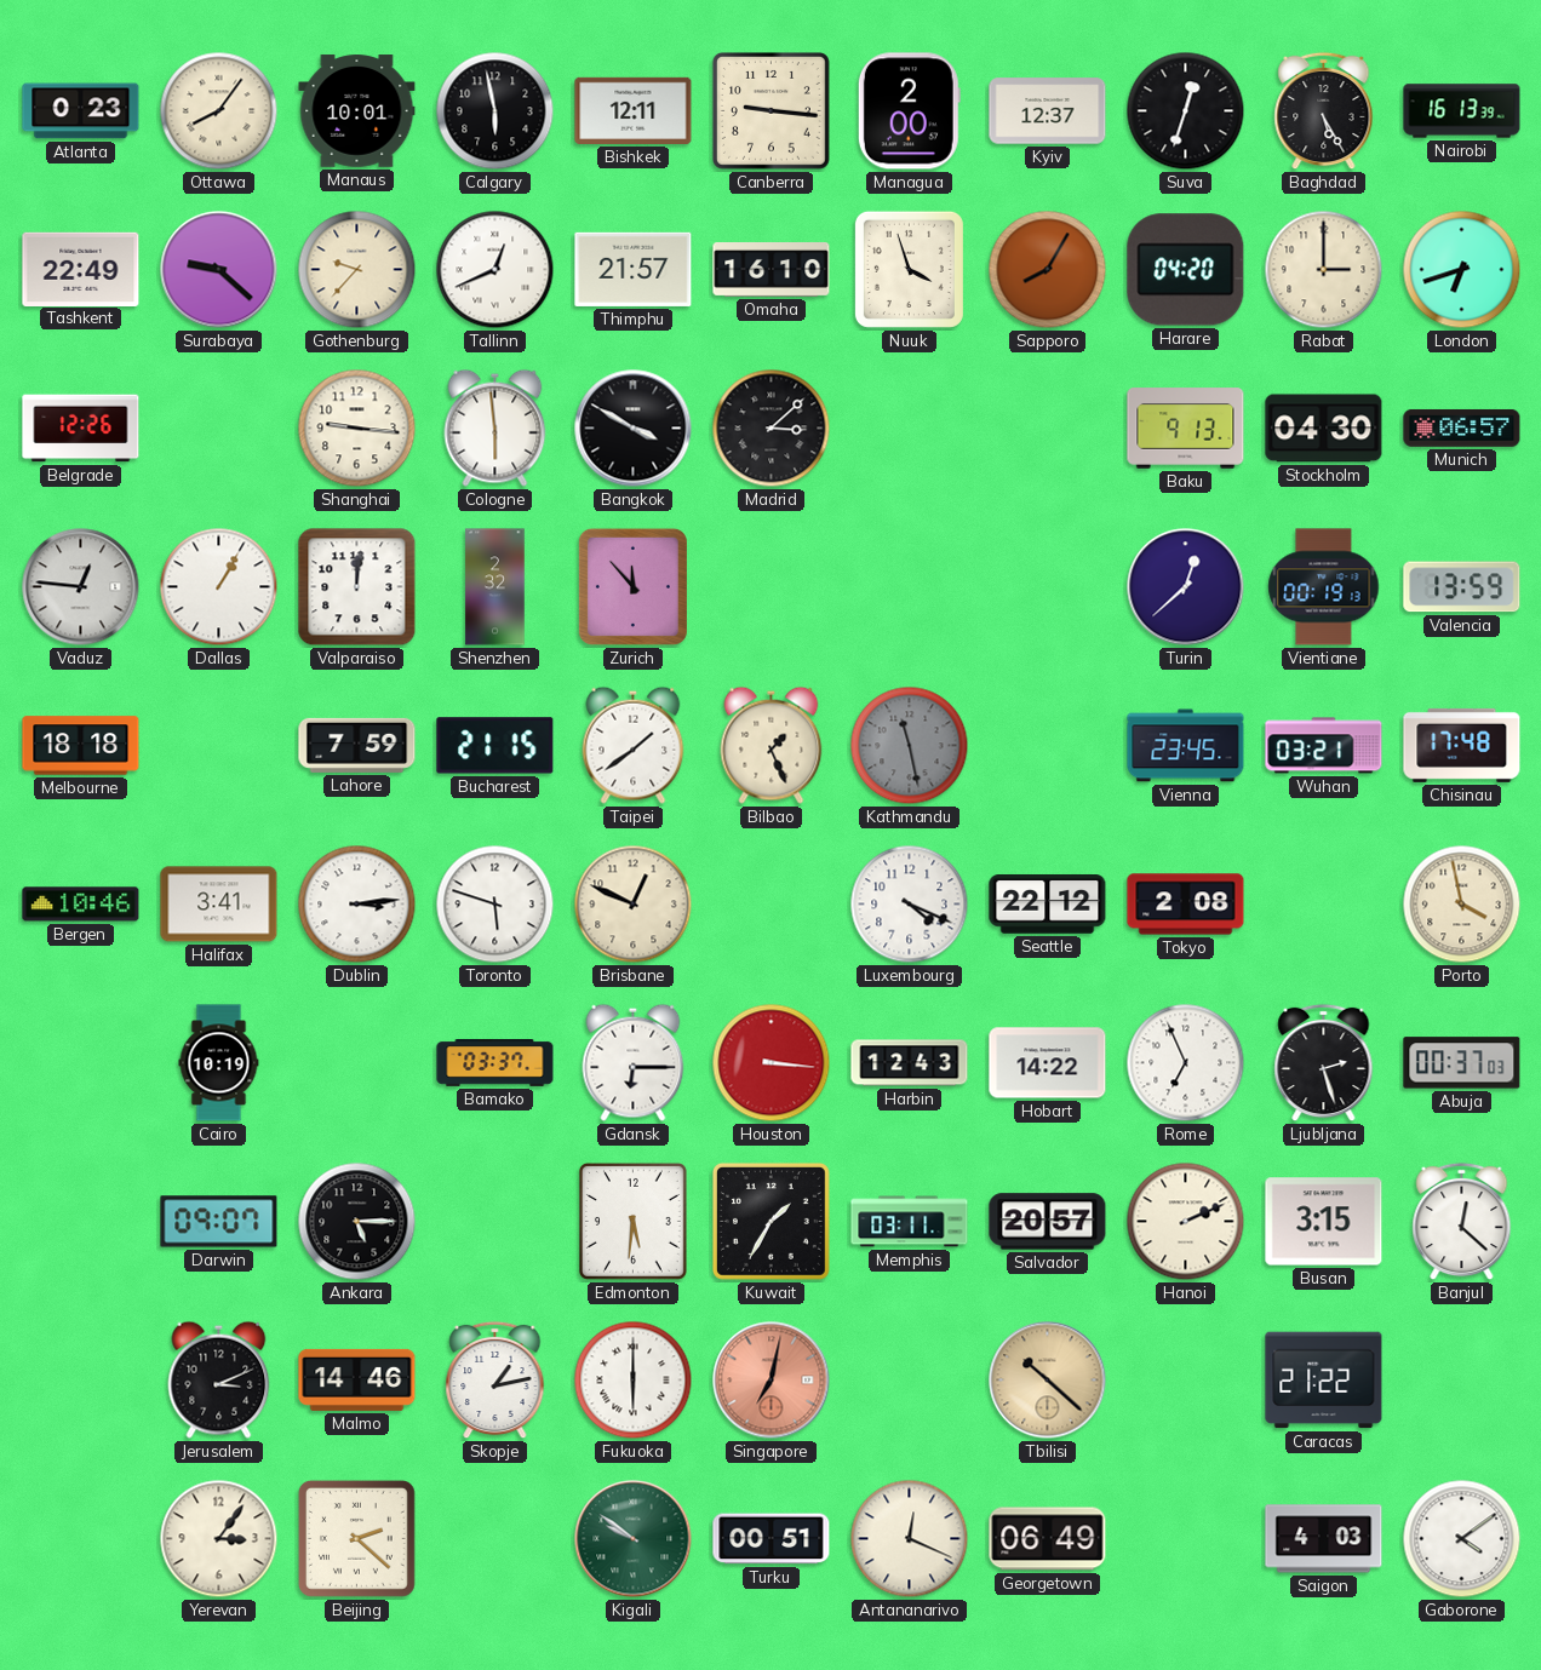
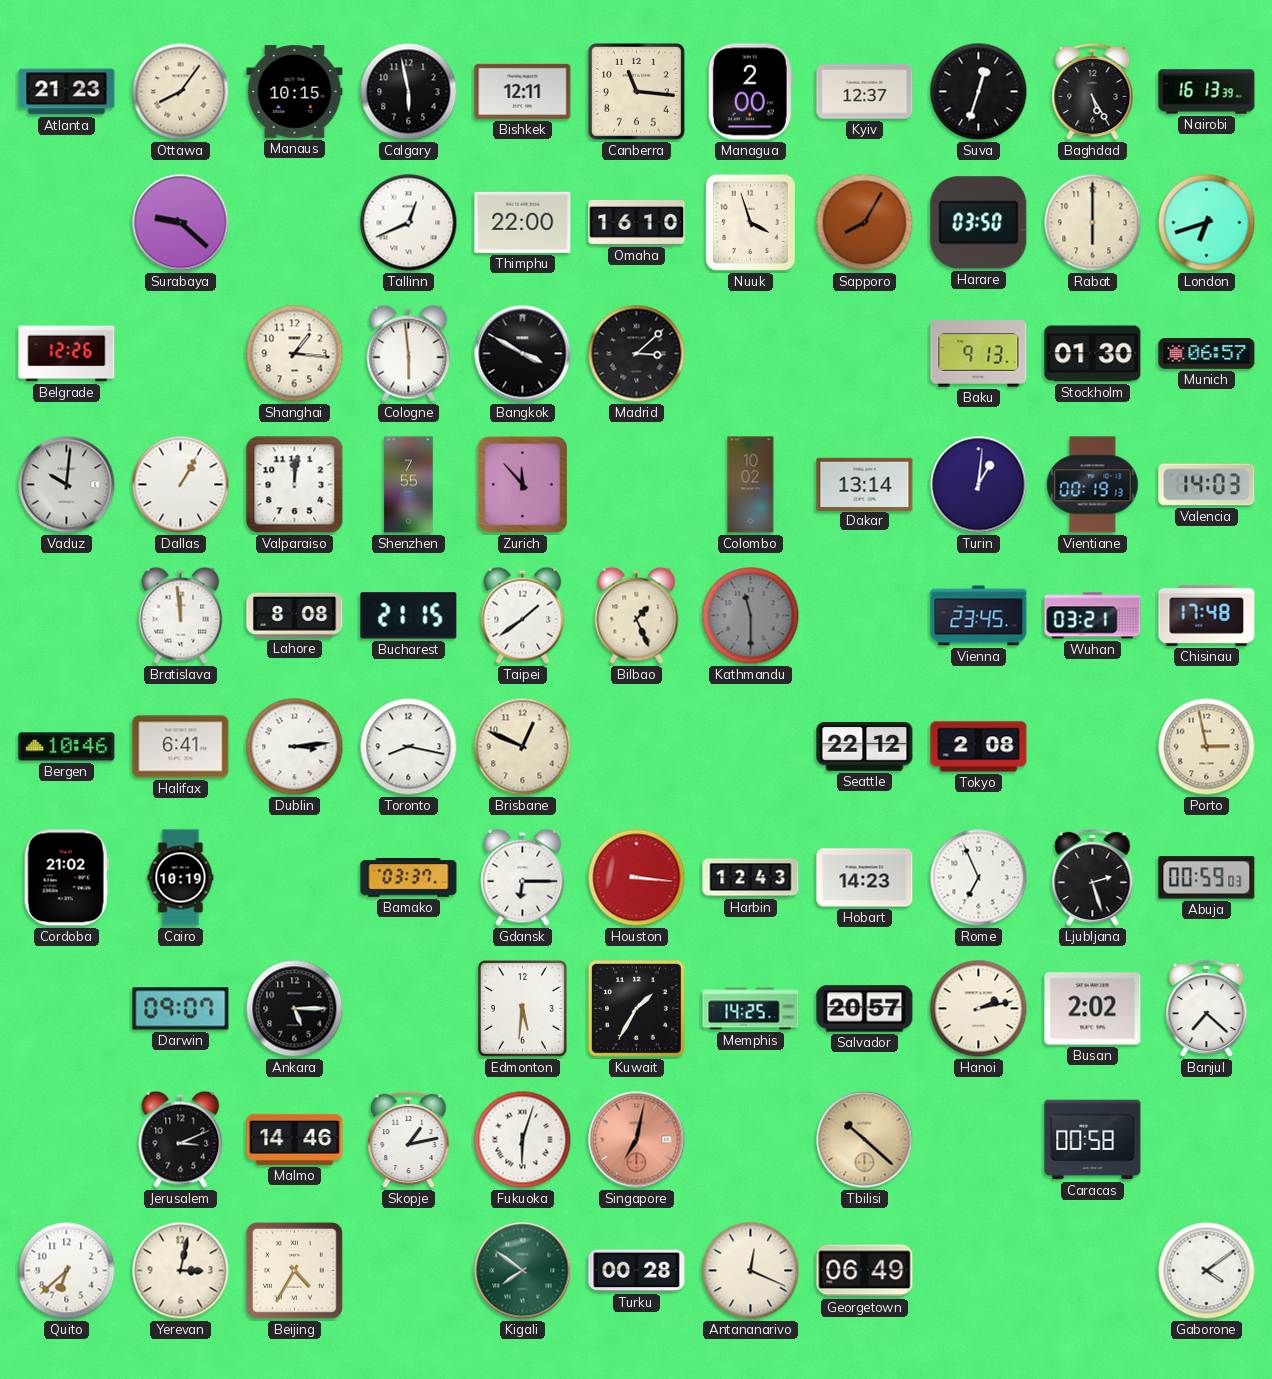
Atlanta: 0:23 -> 21:23
Manaus: 10:01 -> 10:15
Canberra: 9:16 -> 11:16
Tashkent: 22:49 -> none
Gothenburg: 9:37 -> none
Thimphu: 21:57 -> 22:00
Harare: 04:20 -> 03:50
Rabat: 3:00 -> 6:00
Shanghai: 9:16 -> 1:16
Stockholm: 04:30 -> 01:30
Vaduz: 12:46 -> 10:01
Shenzhen: 2:32 -> 7:55
Colombo: none -> 10:02
Dakar: none -> 13:14
Turin: 12:38 -> 1:01
Valencia: 13:59 -> 14:03
Melbourne: 18:18 -> none
Bratislava: none -> 11:59
Lahore: 7:59 -> 8:08
Kathmandu: 11:28 -> 11:30
Halifax: 3:41 -> 6:41
Toronto: 5:48 -> 8:17
Luxembourg: 4:19 -> none
Porto: 3:58 -> 2:58
Cordoba: none -> 21:02
Hobart: 14:22 -> 14:23
Abuja: 00:37 -> 00:59
Memphis: 03:11 -> 14:25
Hanoi: 2:11 -> 2:13
Busan: 3:15 -> 2:02
Banjul: 12:22 -> 7:22
Fukuoka: 6:00 -> 6:03
Caracas: 21:22 -> 00:58
Quito: none -> 6:38
Yerevan: 3:06 -> 3:02
Beijing: 2:22 -> 4:35
Kigali: 9:51 -> 7:51
Turku: 00:51 -> 00:28
Saigon: 4:03 -> none
